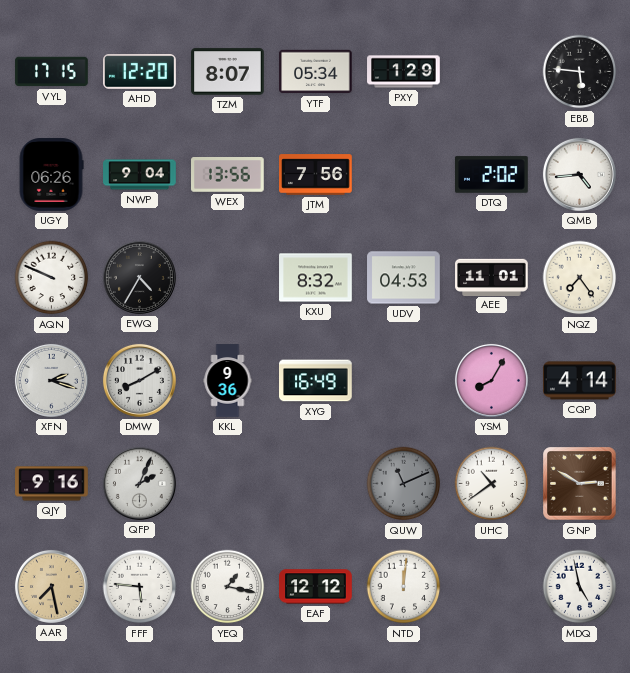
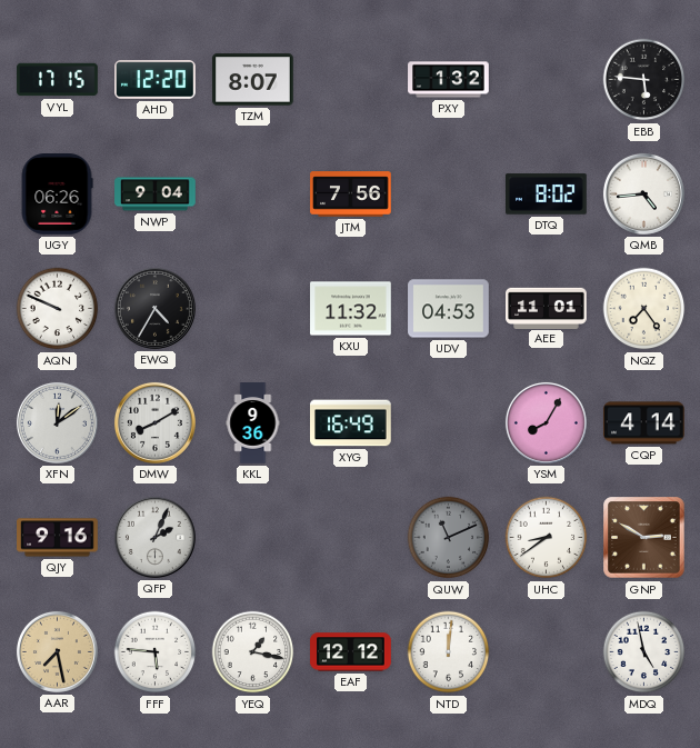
YTF: 05:34 -> none
PXY: 1:29 -> 1:32
WEX: 13:56 -> none
DTQ: 2:02 -> 8:02
KXU: 8:32 -> 11:32
XFN: 2:18 -> 12:09
UHC: 10:39 -> 8:39
